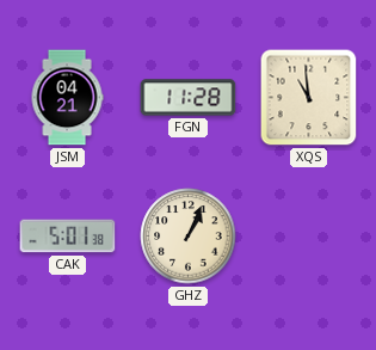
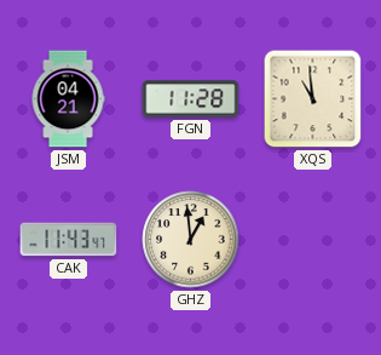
CAK: 5:01 -> 11:43
GHZ: 1:04 -> 12:59
